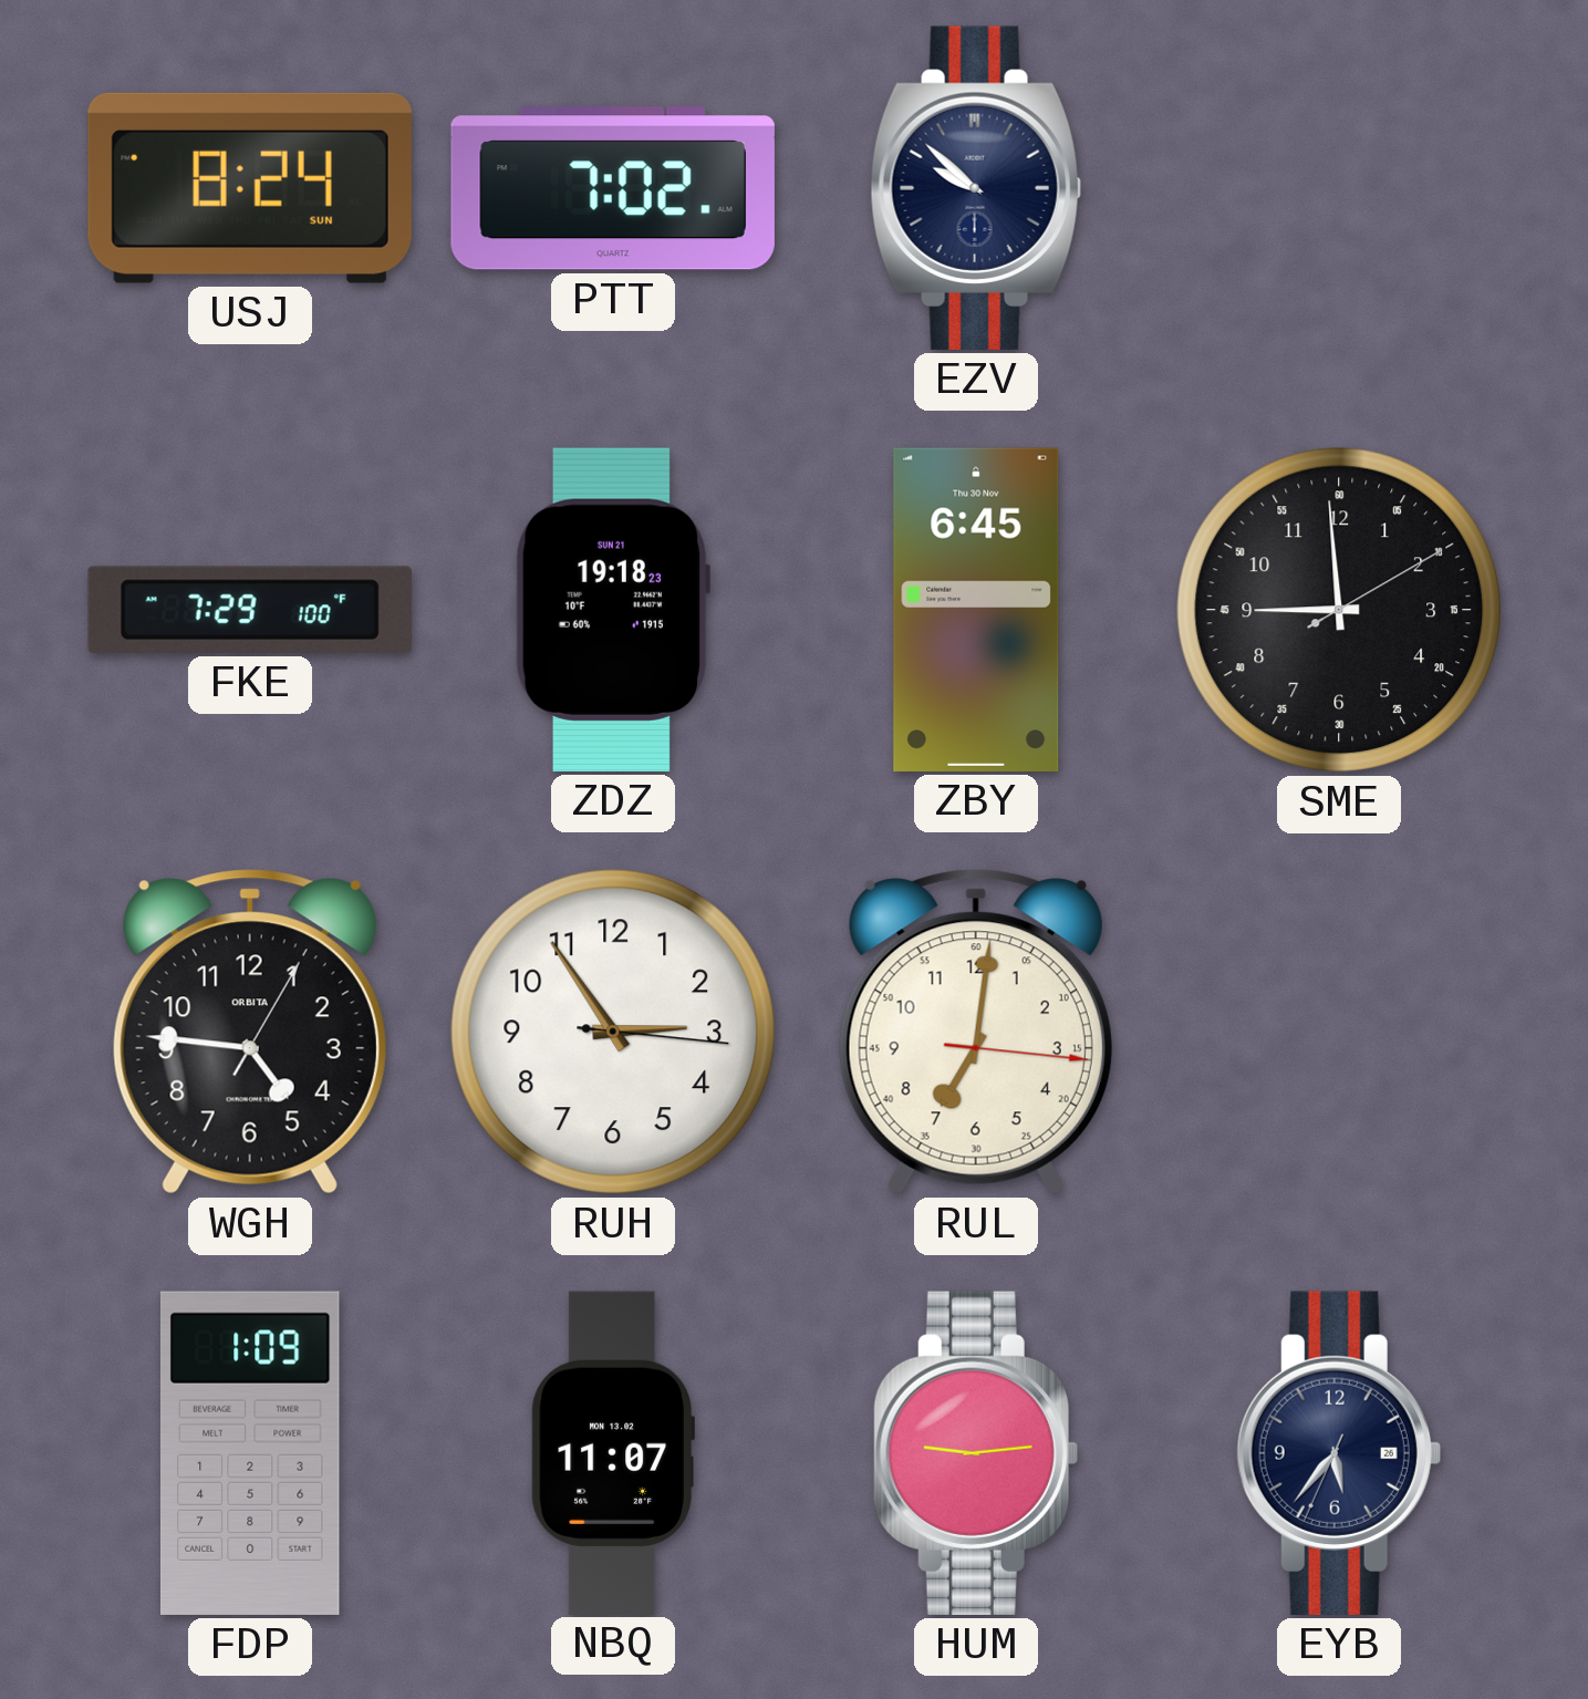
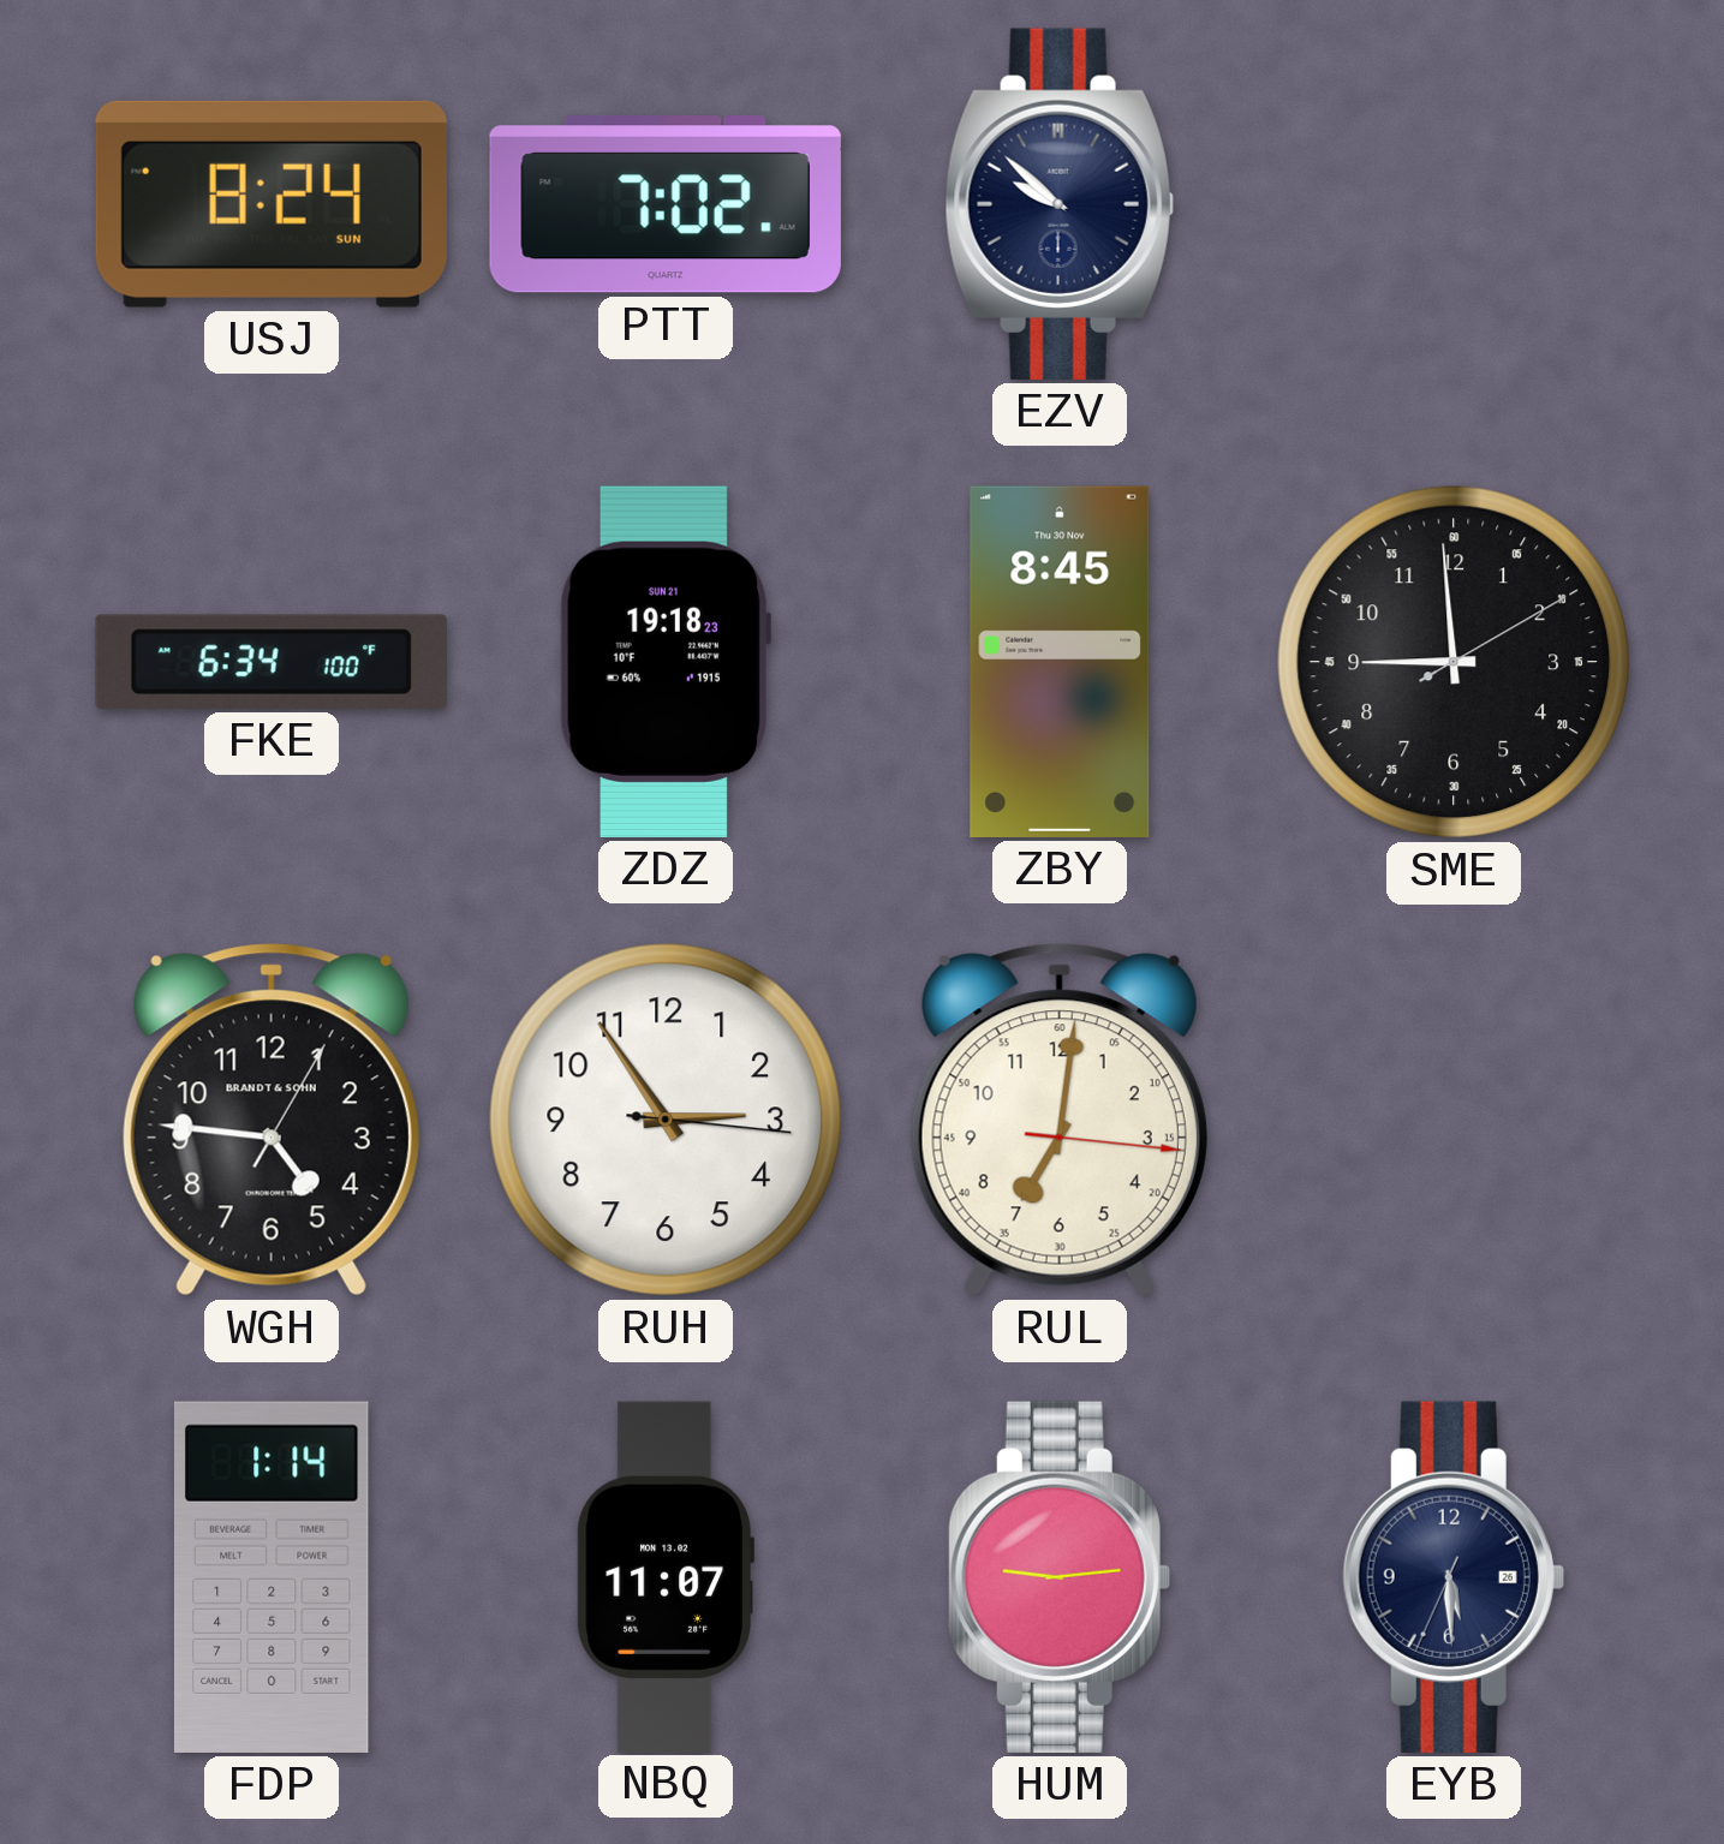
FKE: 7:29 -> 6:34
ZBY: 6:45 -> 8:45
WGH brand: ORBITA -> BRANDT & SOHN
FDP: 1:09 -> 1:14
EYB: 5:36 -> 5:29
